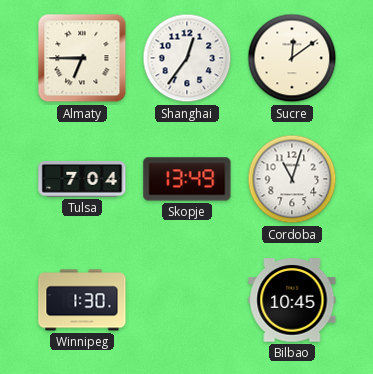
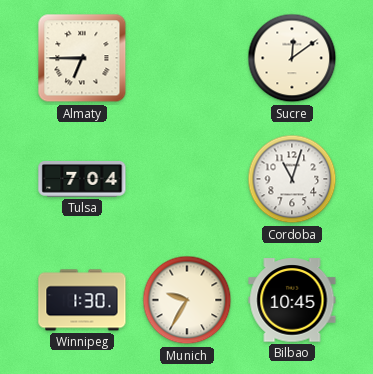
Shanghai: 12:36 -> none
Skopje: 13:49 -> none
Munich: none -> 9:35
